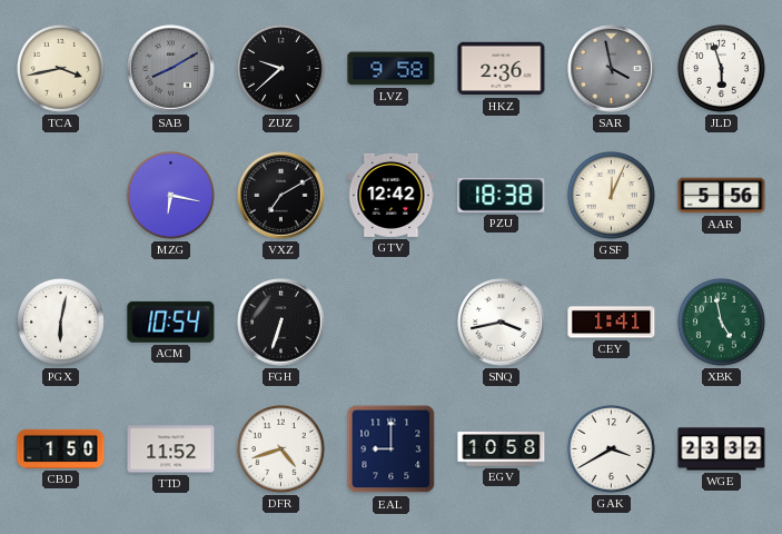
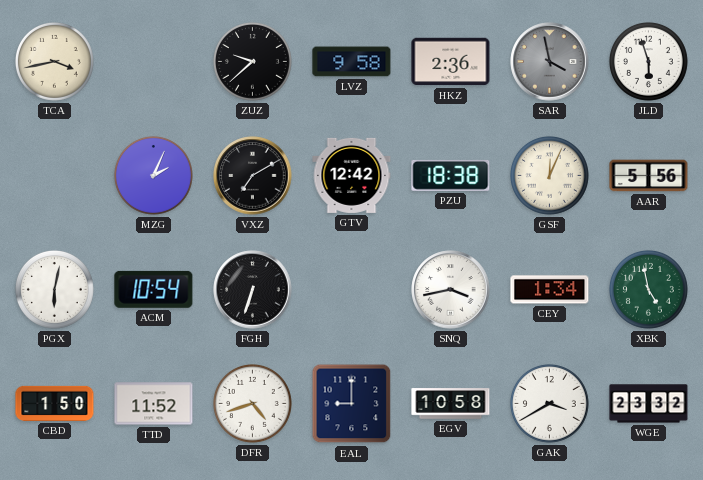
SAB: 8:10 -> none
MZG: 6:17 -> 2:04
CEY: 1:41 -> 1:34
